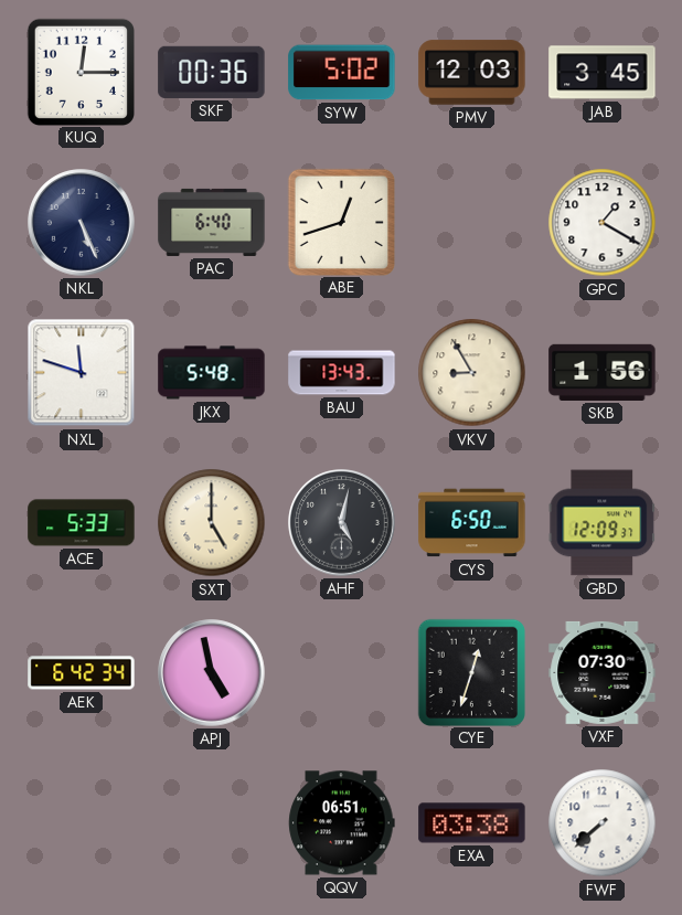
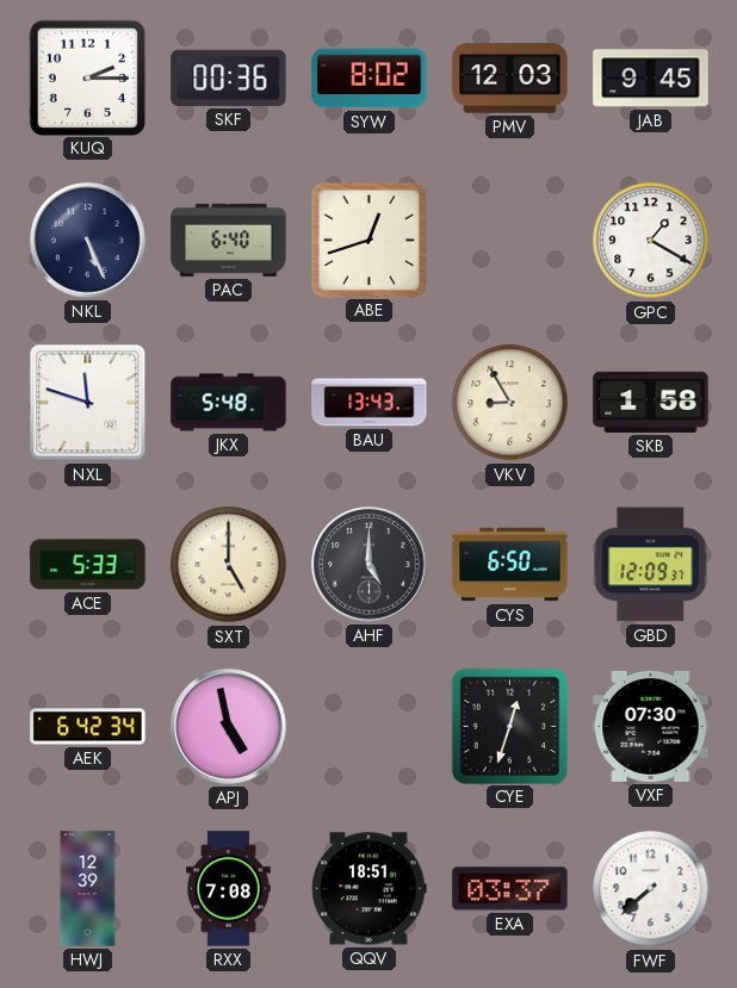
KUQ: 12:15 -> 2:15
SYW: 5:02 -> 8:02
JAB: 3:45 -> 9:45
SKB: 1:56 -> 1:58
AHF: 5:02 -> 5:00
HWJ: none -> 12:39
RXX: none -> 7:08
QQV: 06:51 -> 18:51
EXA: 03:38 -> 03:37
